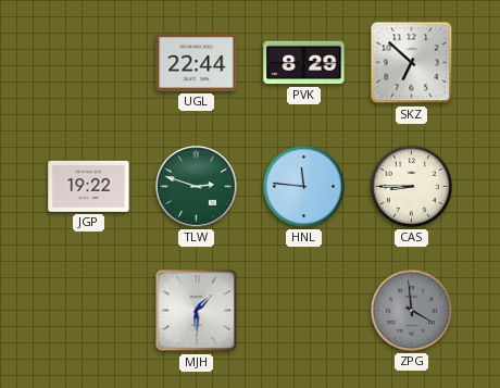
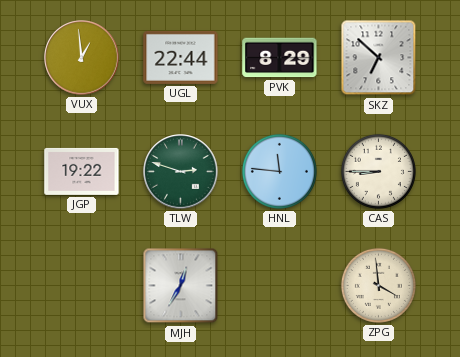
VUX: none -> 12:59
MJH: 1:30 -> 12:35
ZPG dial: grey -> cream
